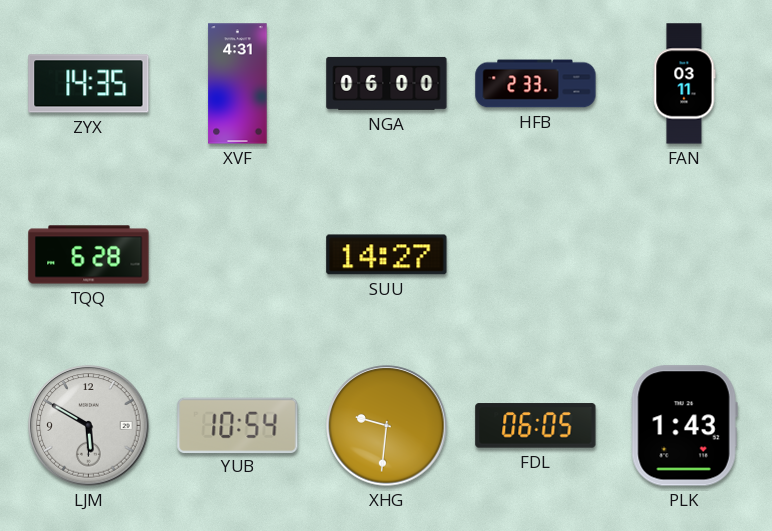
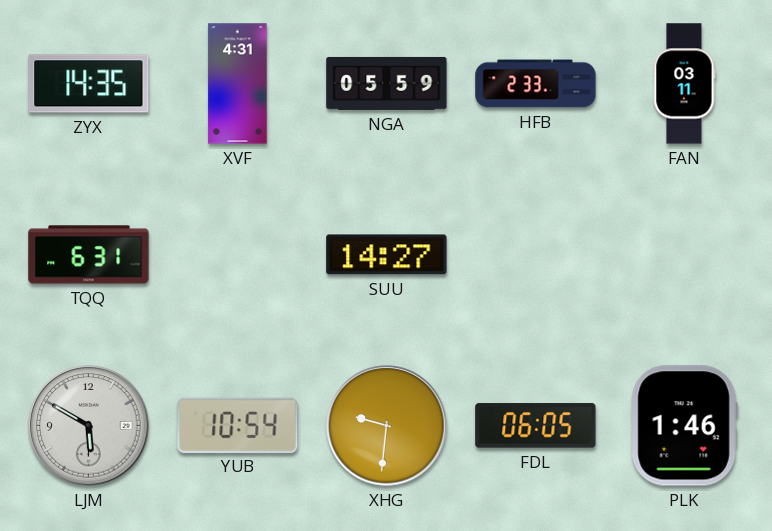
NGA: 06:00 -> 05:59
TQQ: 6:28 -> 6:31
PLK: 1:43 -> 1:46
